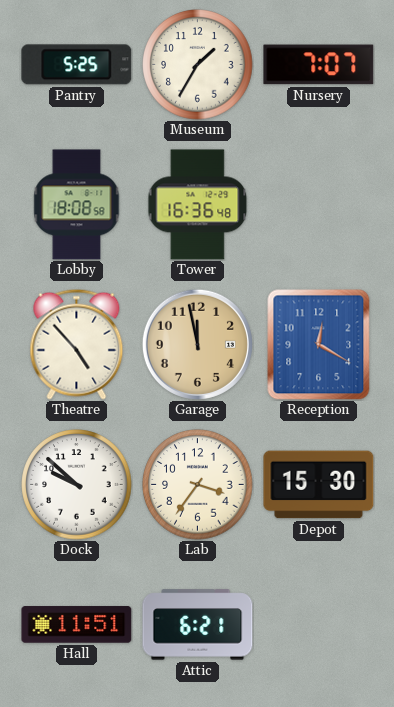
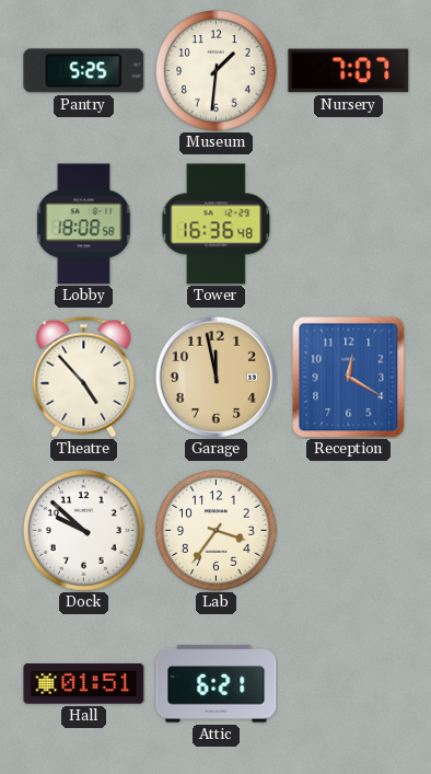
Museum: 1:35 -> 1:31
Depot: 15:30 -> none
Hall: 11:51 -> 01:51
